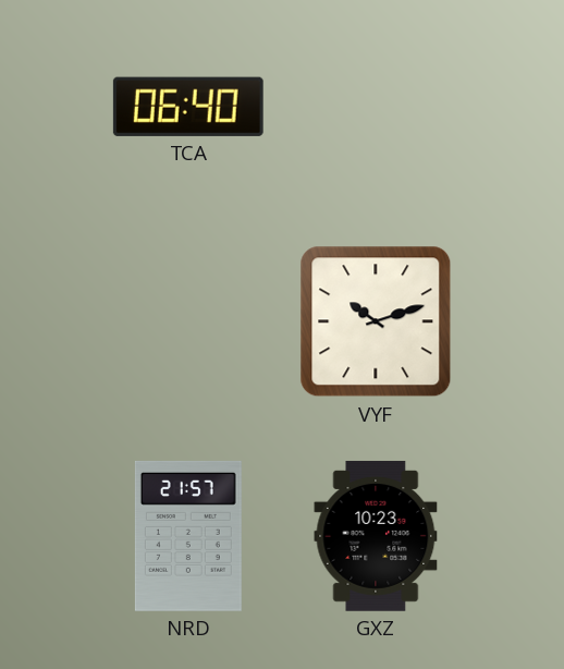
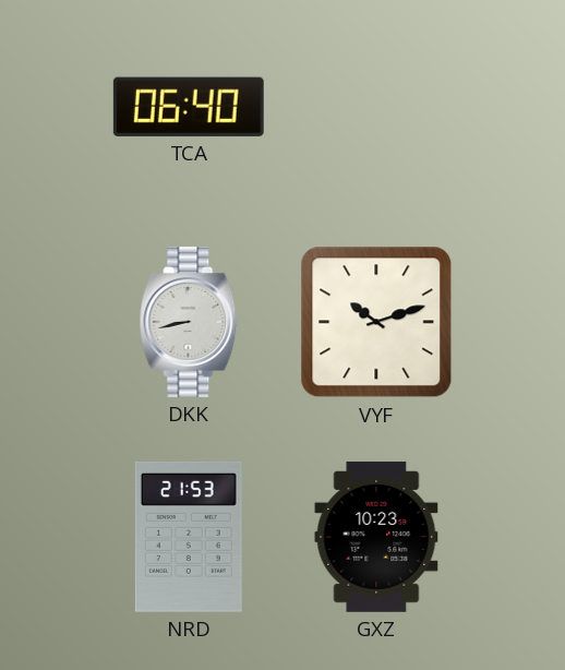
DKK: none -> 8:43
NRD: 21:57 -> 21:53
